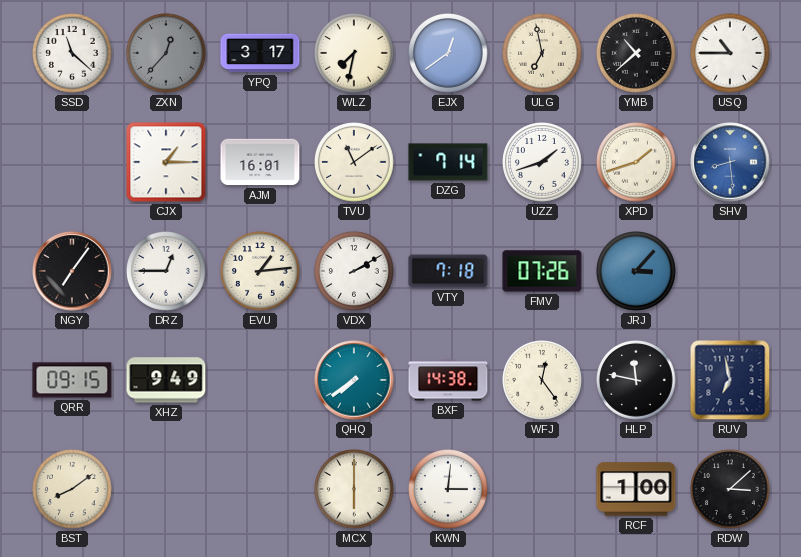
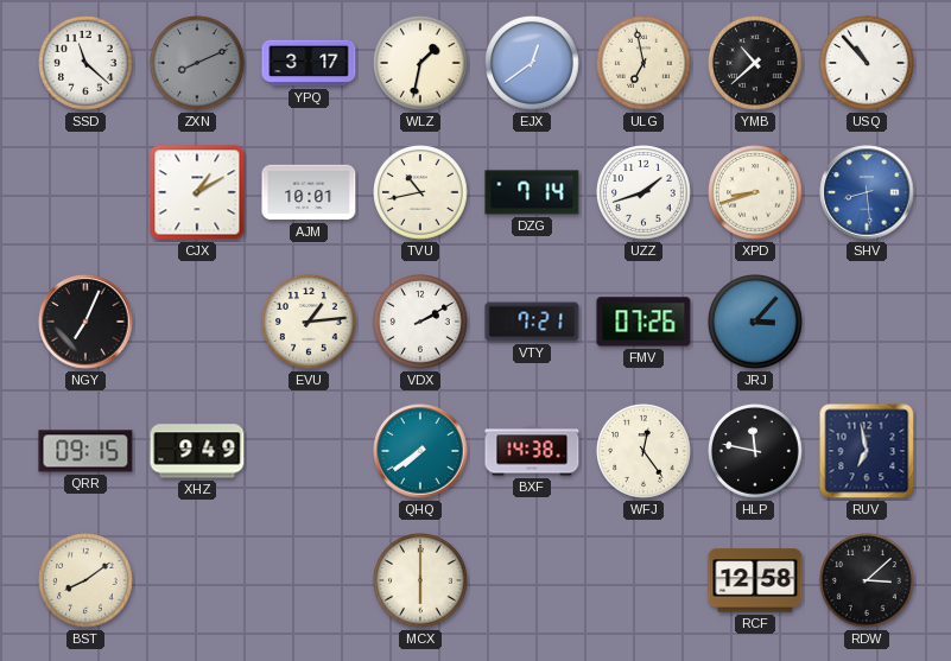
ZXN: 12:37 -> 8:11
WLZ: 7:32 -> 1:32
USQ: 10:45 -> 10:53
CJX: 1:15 -> 1:10
AJM: 16:01 -> 10:01
TVU: 11:09 -> 10:43
XPD: 1:42 -> 8:42
NGY: 7:06 -> 7:04
DRZ: 12:45 -> none
VTY: 7:18 -> 7:21
KWN: 3:01 -> none
RCF: 1:00 -> 12:58
